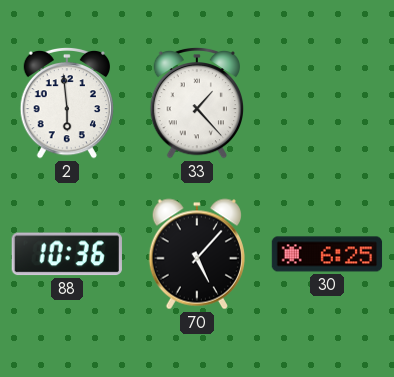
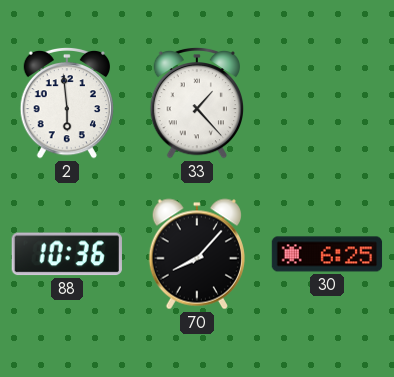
70: 5:07 -> 8:07
